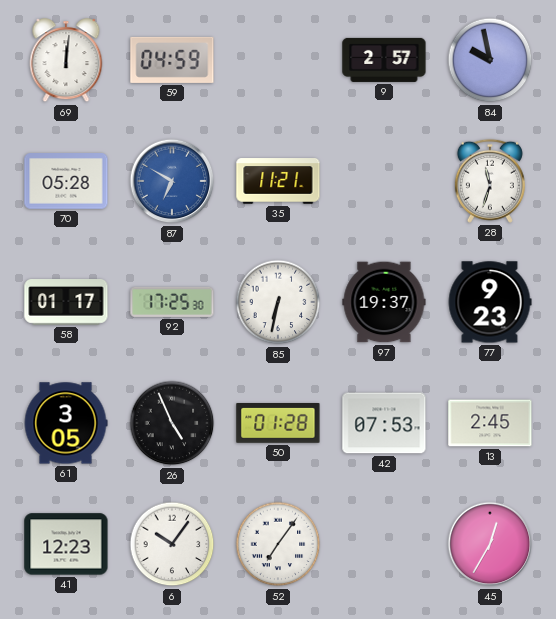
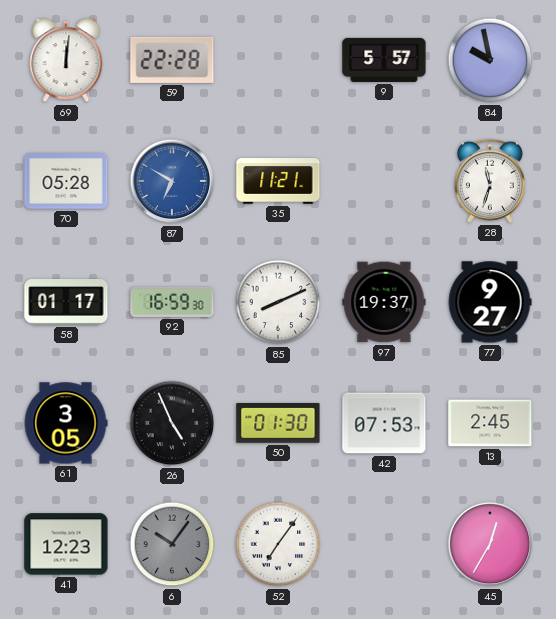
59: 04:59 -> 22:28
9: 2:57 -> 5:57
92: 17:25 -> 16:59
85: 6:32 -> 8:11
77: 9:23 -> 9:27
50: 01:28 -> 01:30
6 dial: white -> grey
